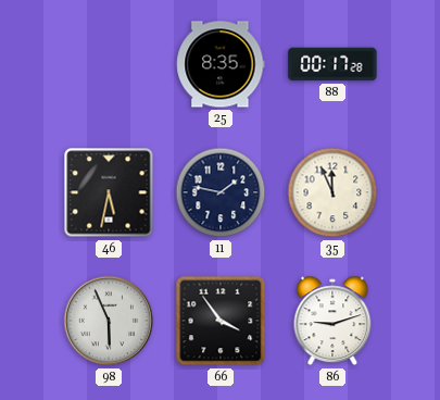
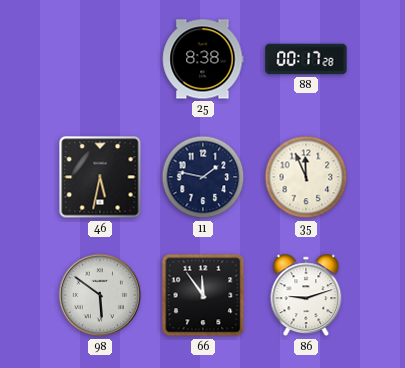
25: 8:35 -> 8:38
98: 5:56 -> 5:51
66: 3:54 -> 11:54
